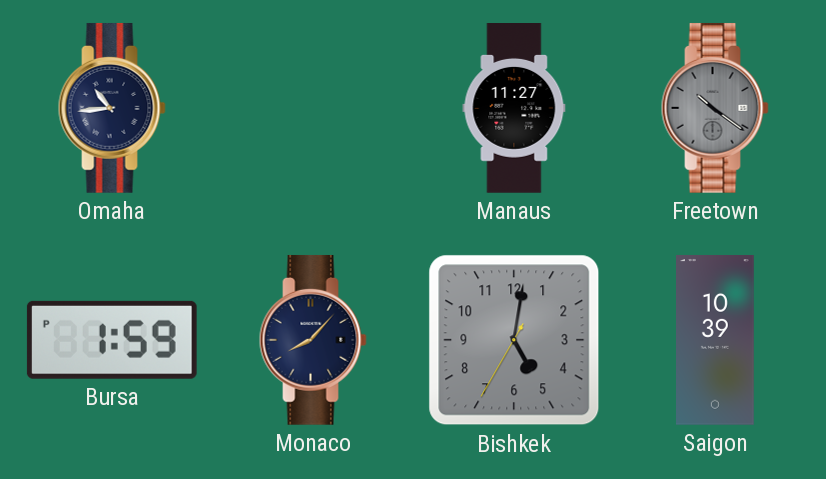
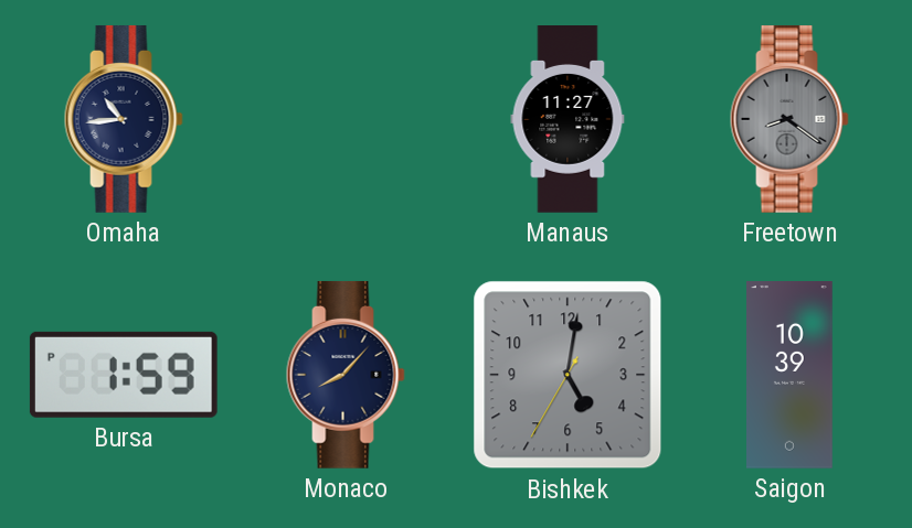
Freetown: 10:21 -> 8:21
